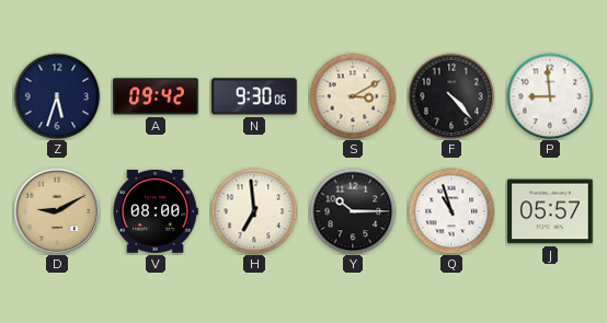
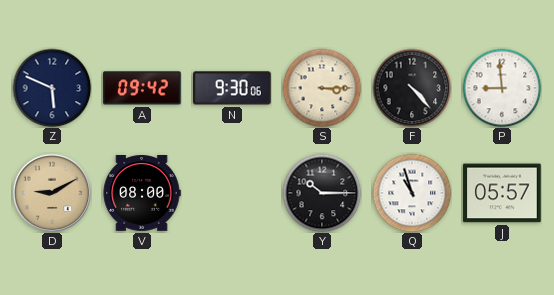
Z: 5:33 -> 5:49
S: 3:10 -> 3:15
H: 6:59 -> none
